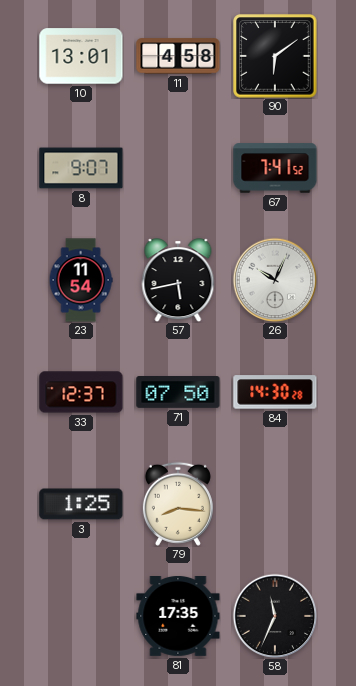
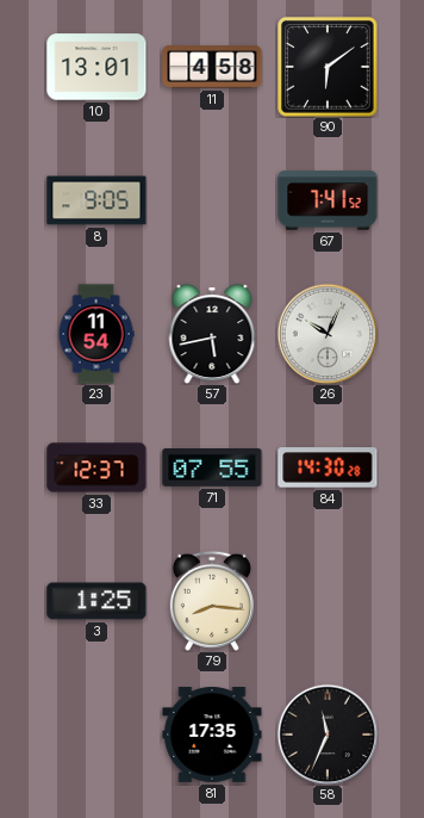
8: 9:07 -> 9:05
71: 07:50 -> 07:55
